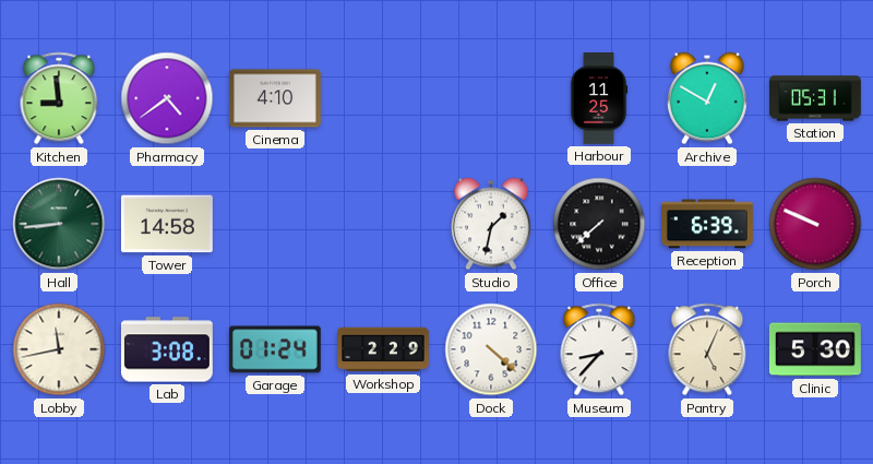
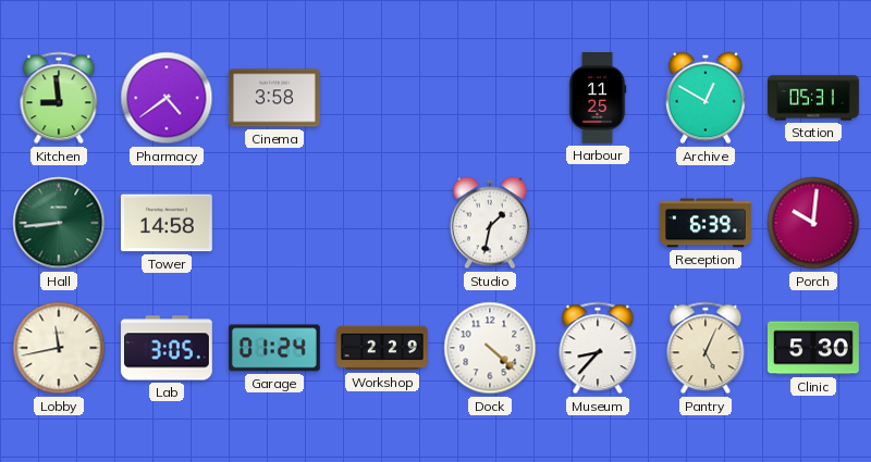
Cinema: 4:10 -> 3:58
Office: 7:38 -> none
Porch: 9:49 -> 10:01
Lab: 3:08 -> 3:05
